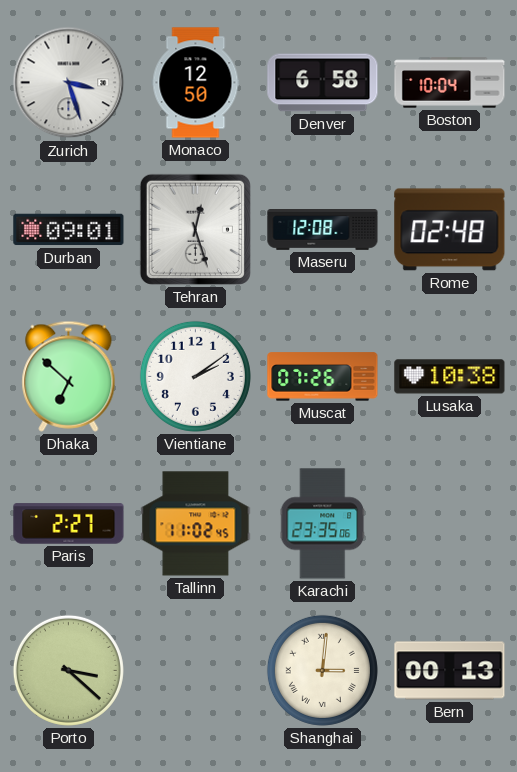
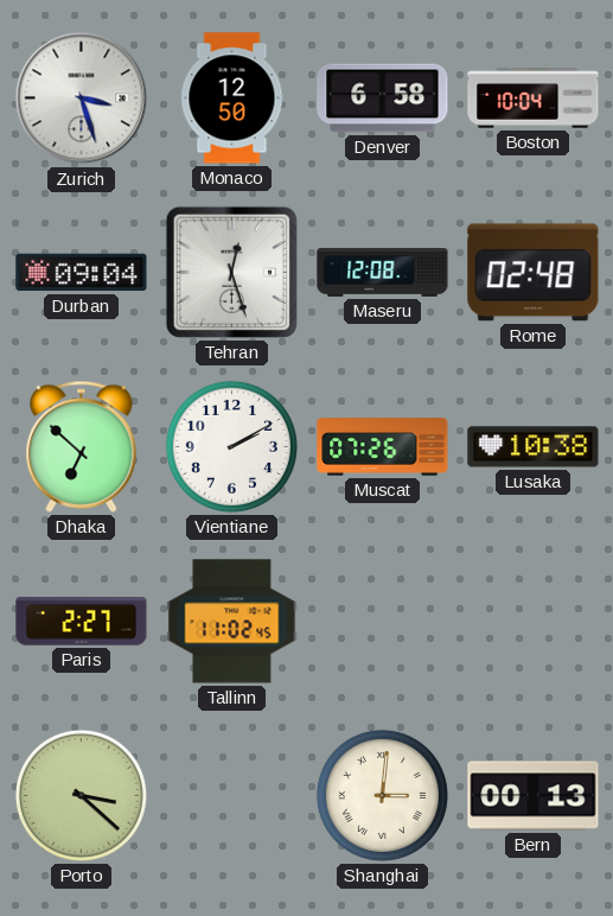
Durban: 09:01 -> 09:04
Vientiane: 2:09 -> 2:10
Karachi: 23:35 -> none
